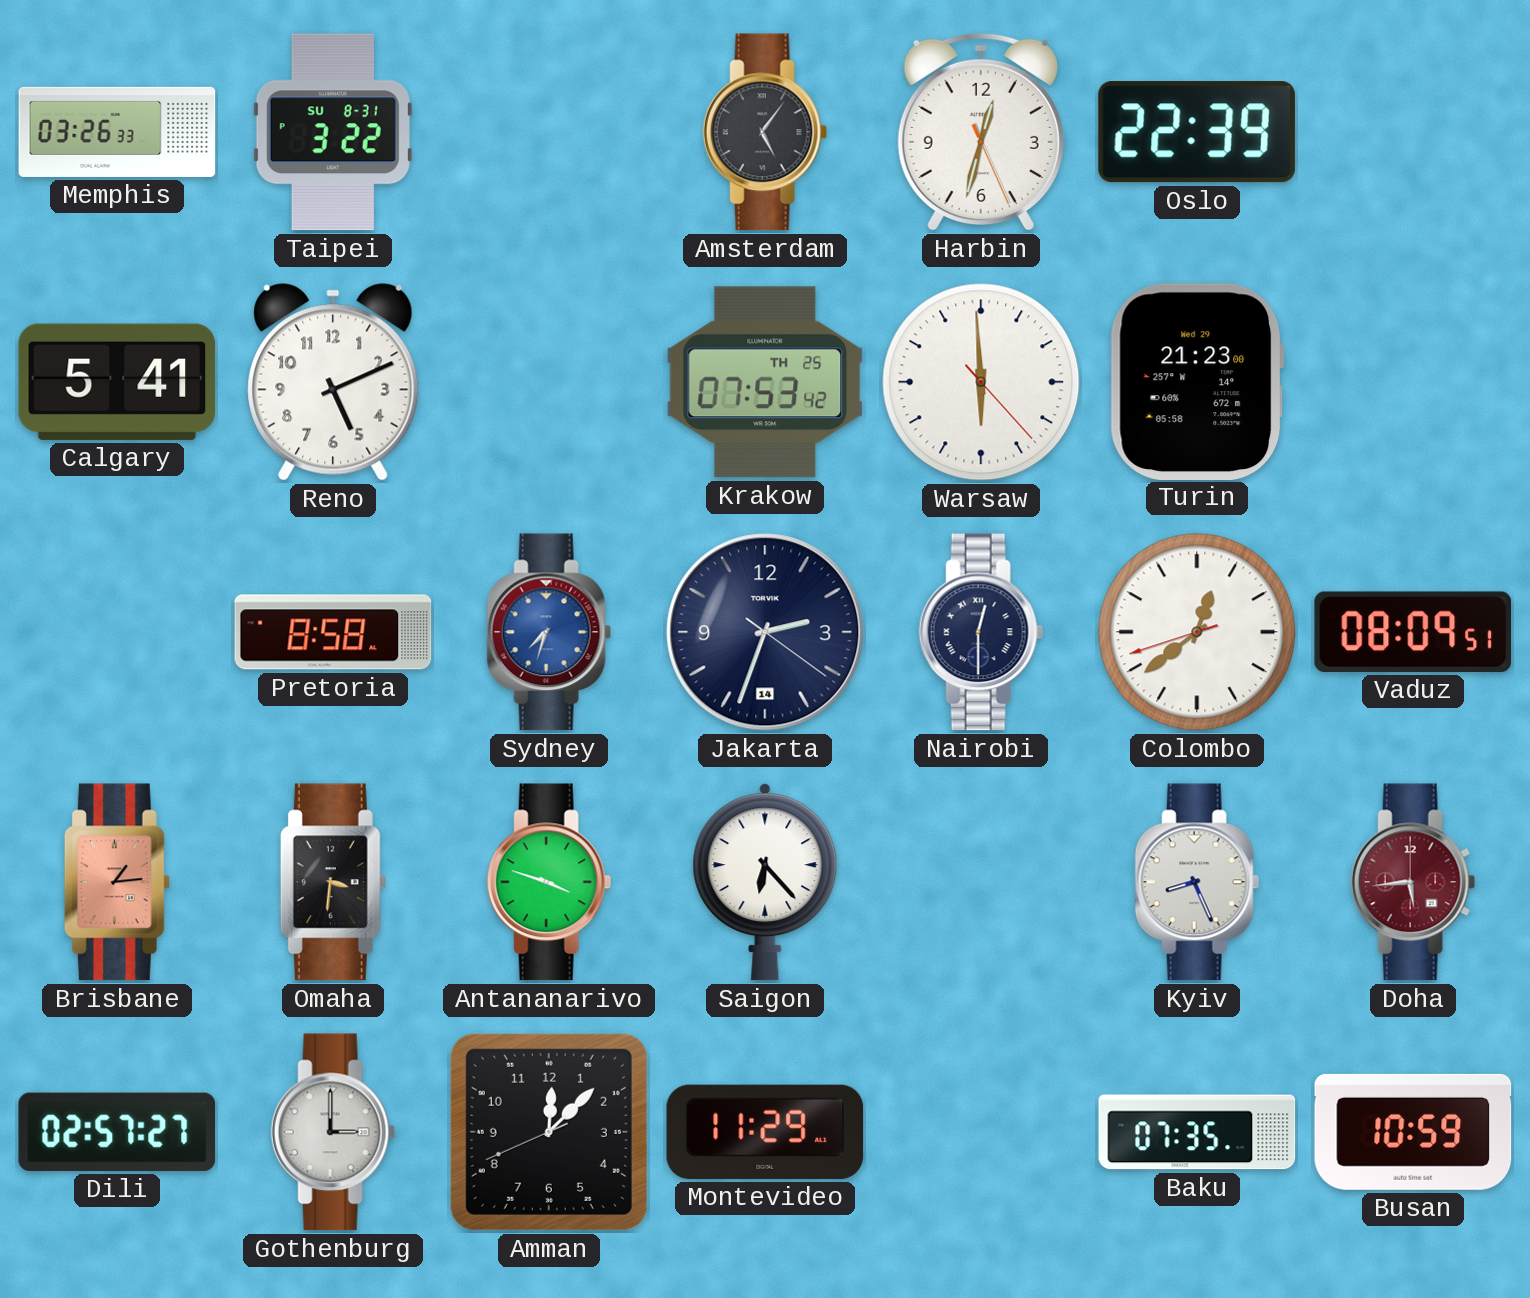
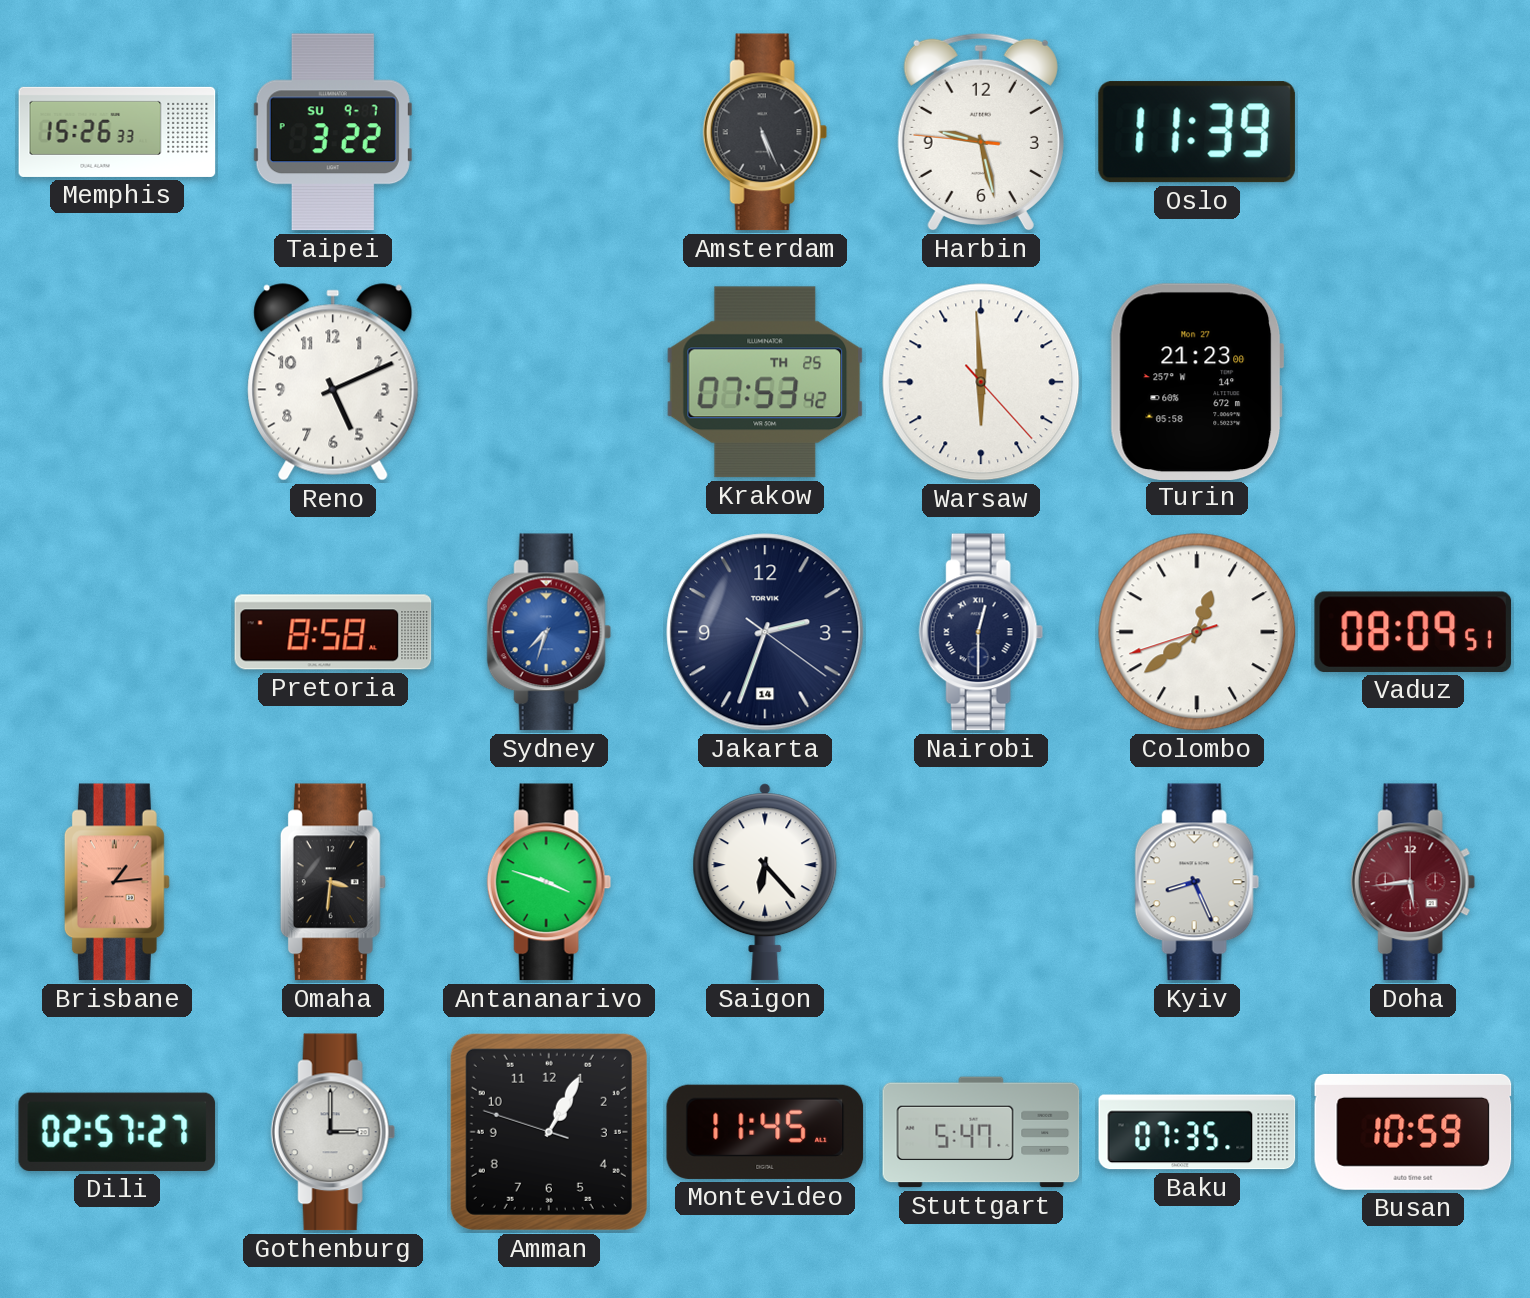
Memphis: 03:26 -> 15:26
Taipei date: SU 8-31 -> SU 9-7
Amsterdam: 5:06 -> 5:26
Harbin: 12:32 -> 9:27
Oslo: 22:39 -> 11:39
Calgary: 5:41 -> none
Turin date: Wed 29 -> Mon 27
Amman: 12:07 -> 1:04
Montevideo: 11:29 -> 11:45
Stuttgart: none -> 5:47
